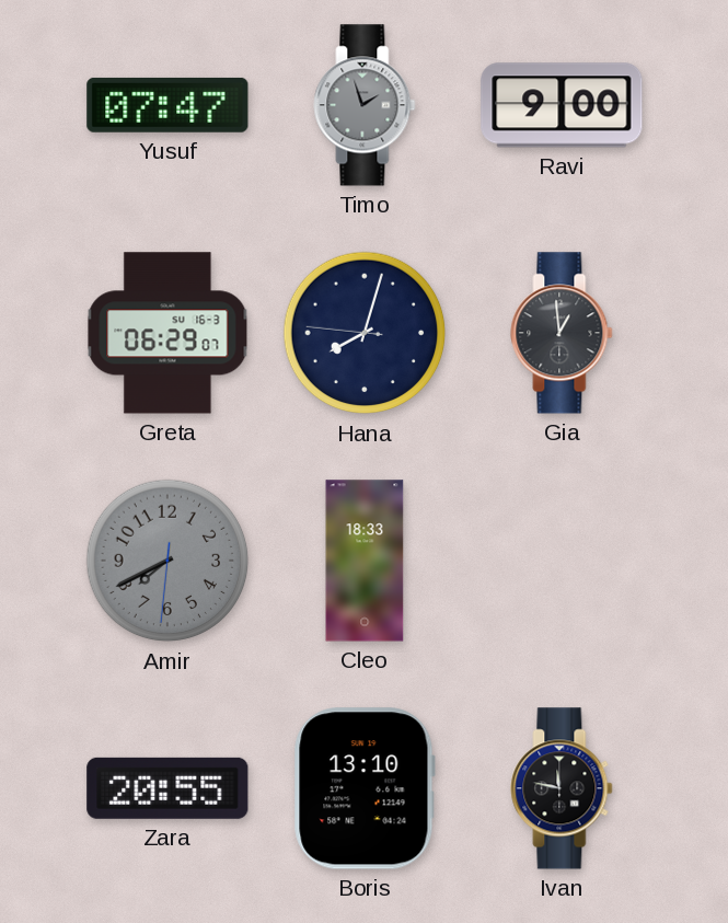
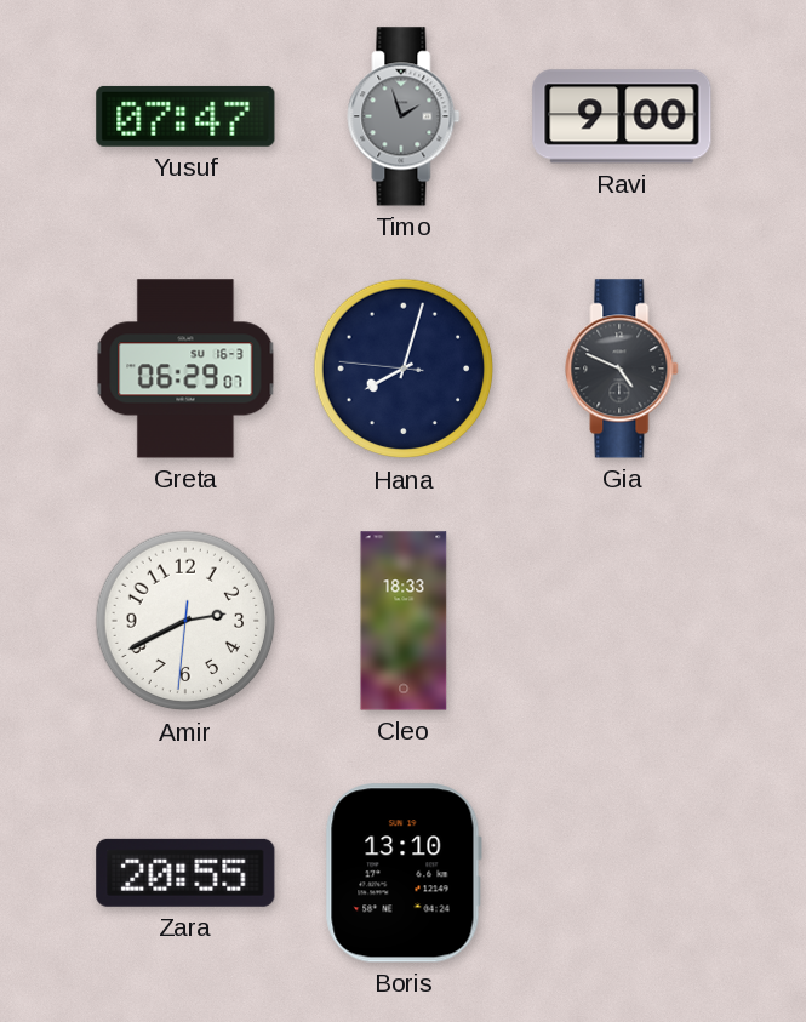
Gia: 12:59 -> 4:49
Amir: 7:40 -> 2:40
Amir dial: grey -> white
Ivan: 11:47 -> none
